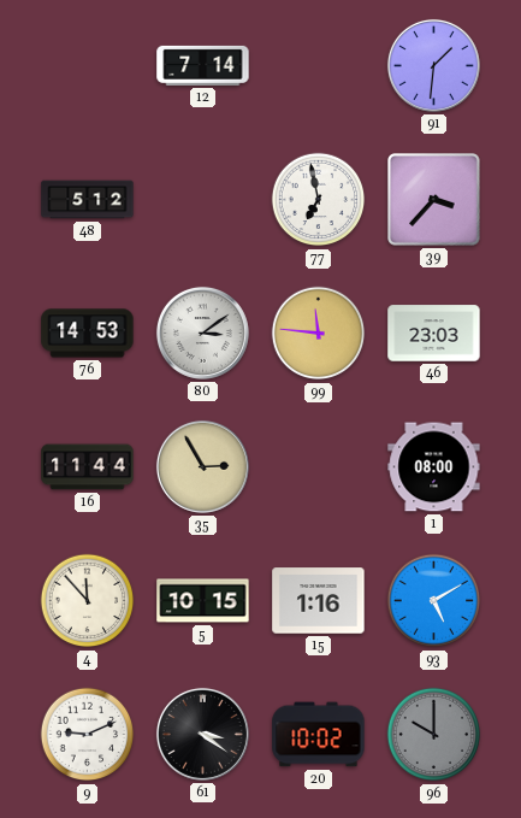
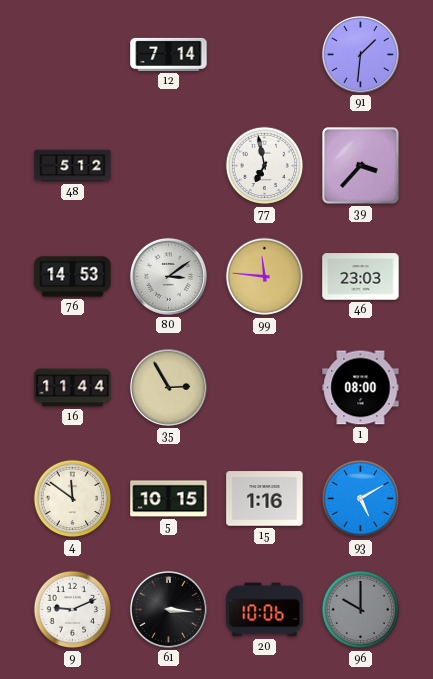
4: 11:53 -> 11:51
61: 3:21 -> 3:16
20: 10:02 -> 10:06
